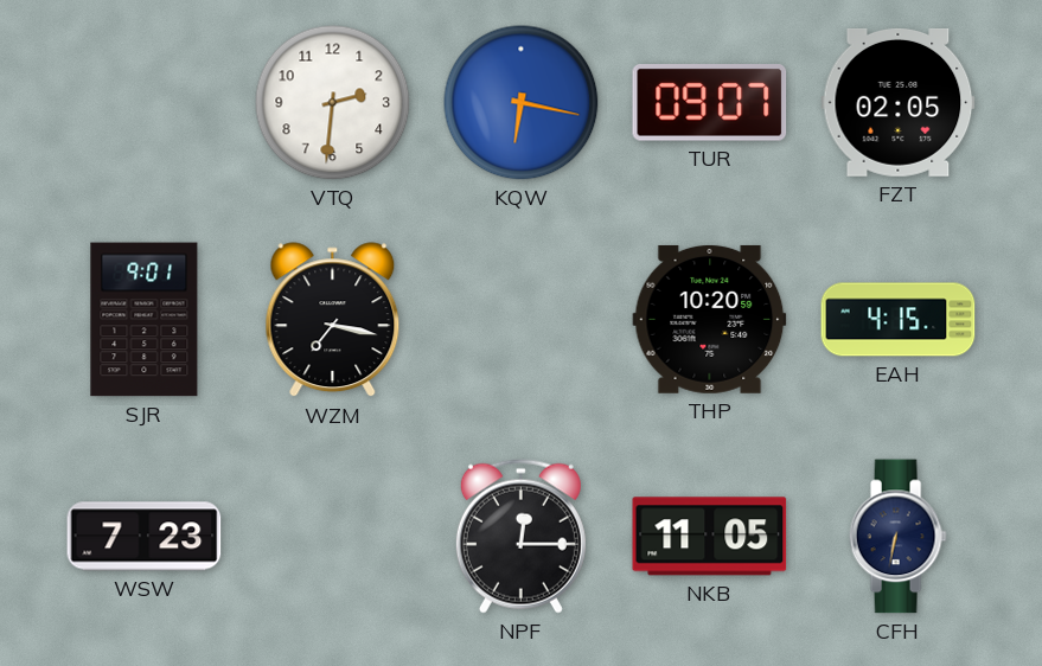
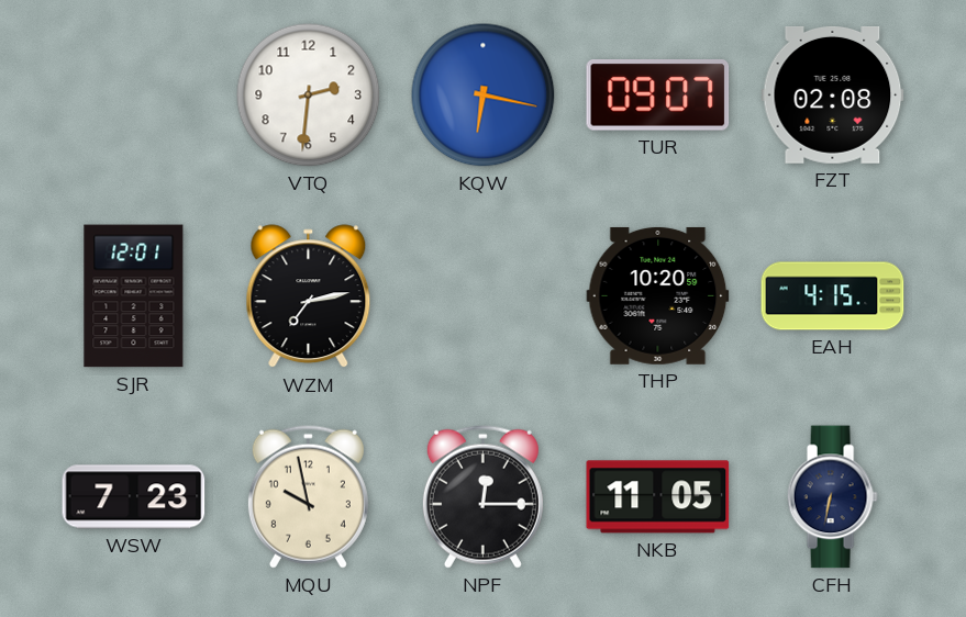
FZT: 02:05 -> 02:08
SJR: 9:01 -> 12:01
WZM: 7:17 -> 7:13
MQU: none -> 9:58
